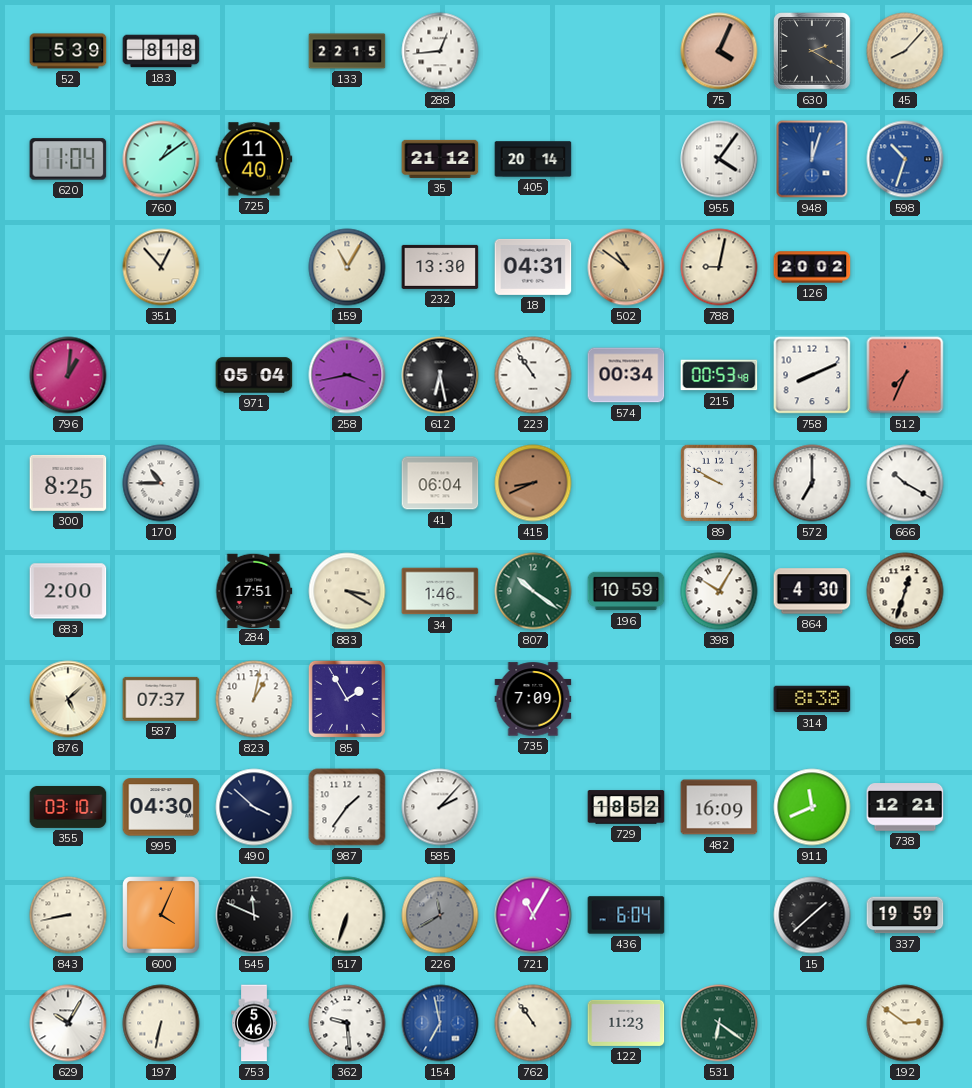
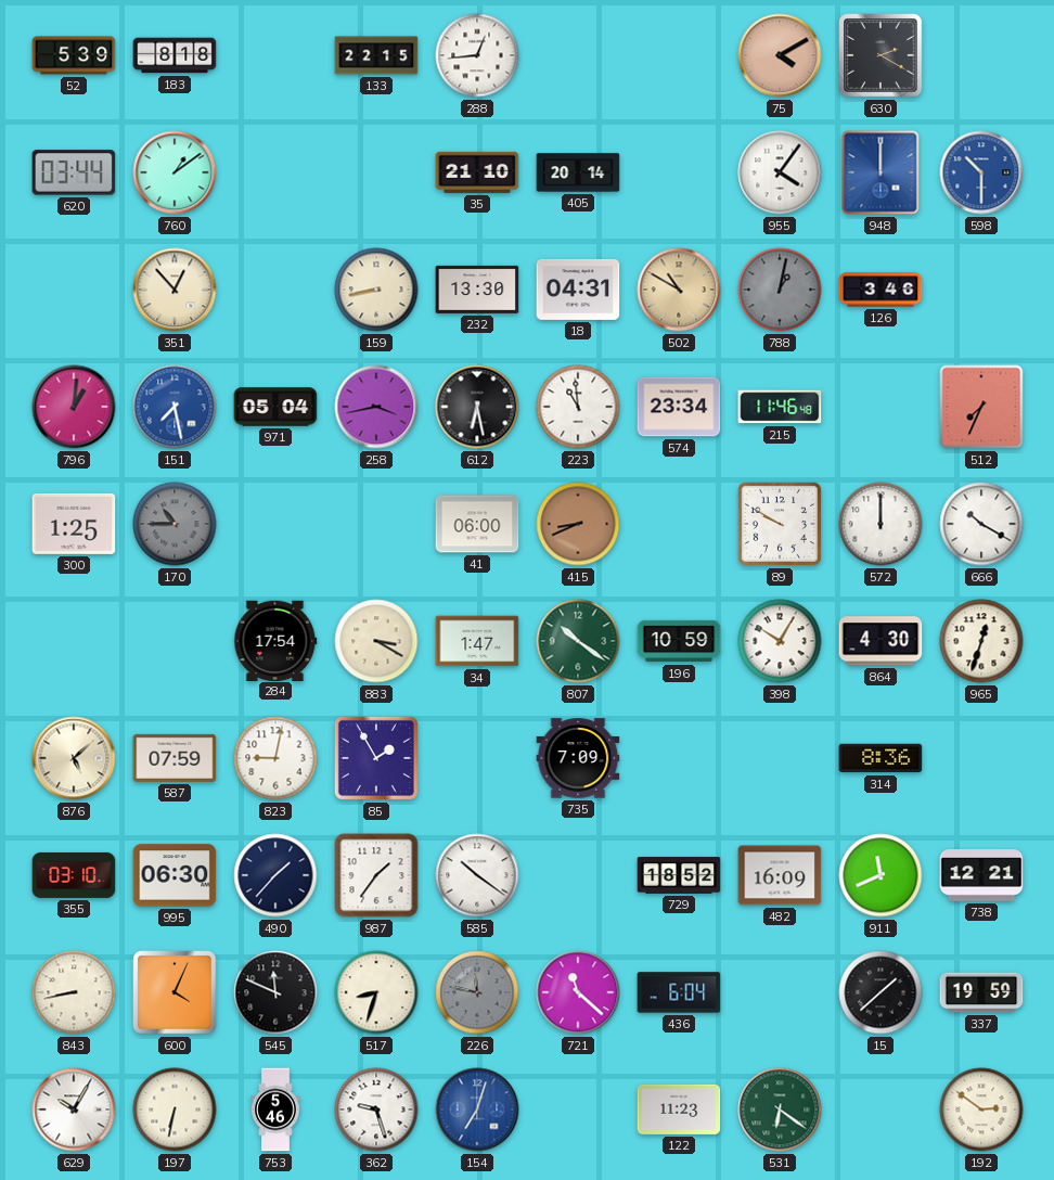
75: 4:04 -> 4:10
45: 8:07 -> none
620: 11:04 -> 03:44
725: 11:40 -> none
35: 21:12 -> 21:10
948: 12:03 -> 12:00
598: 10:33 -> 10:30
159: 11:05 -> 8:43
502: 10:51 -> 10:50
788: 9:02 -> 1:02
788 dial: cream -> grey
126: 20:02 -> 3:46
151: none -> 7:28
223: 10:54 -> 10:59
574: 00:34 -> 23:34
215: 00:53 -> 11:46
758: 8:11 -> none
300: 8:25 -> 1:25
170 dial: white -> grey
41: 06:04 -> 06:00
572: 7:00 -> 12:00
683: 2:00 -> none
284: 17:51 -> 17:54
34: 1:46 -> 1:47
587: 07:37 -> 07:59
823: 1:02 -> 9:02
314: 8:38 -> 8:36
995: 04:30 -> 06:30
490: 3:52 -> 1:37
585: 2:07 -> 10:21
517: 6:33 -> 8:33
226: 11:40 -> 11:47
721: 11:05 -> 11:22
362: 9:29 -> 9:27
154: 6:58 -> 7:03
762: 10:54 -> none
